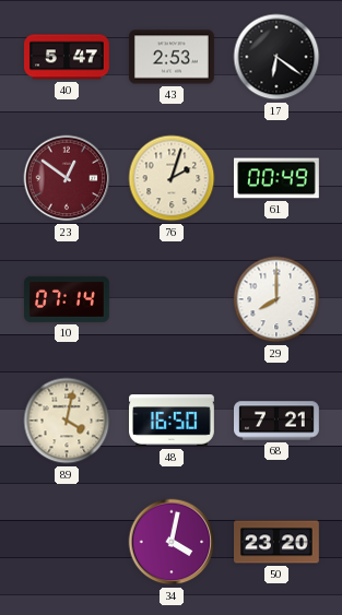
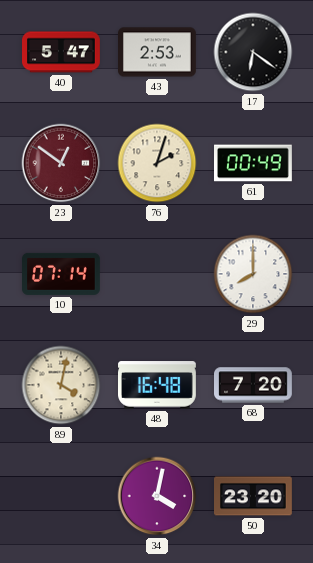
48: 16:50 -> 16:48
68: 7:21 -> 7:20
